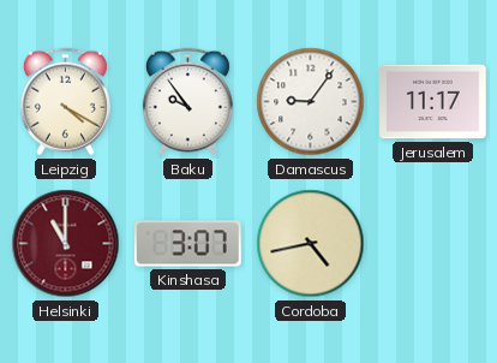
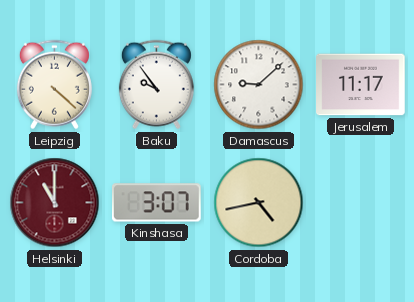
Leipzig: 4:20 -> 4:22
Damascus: 9:06 -> 9:08
